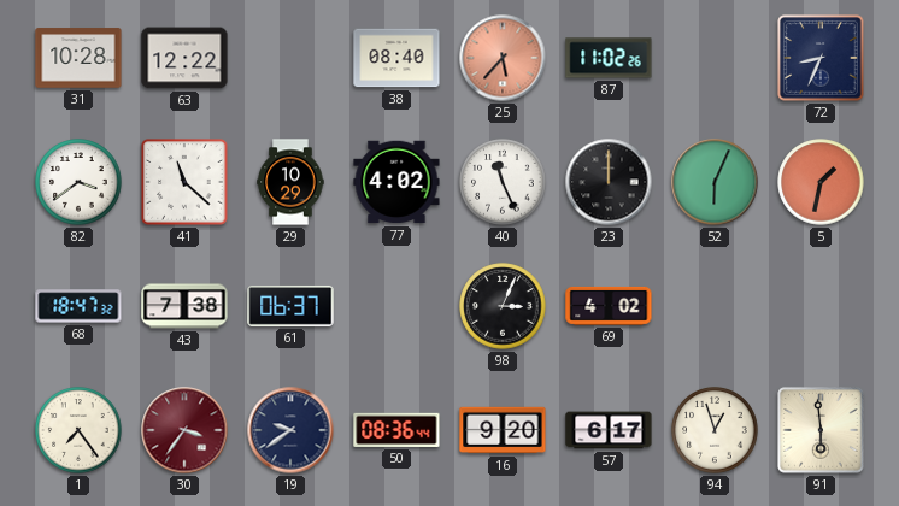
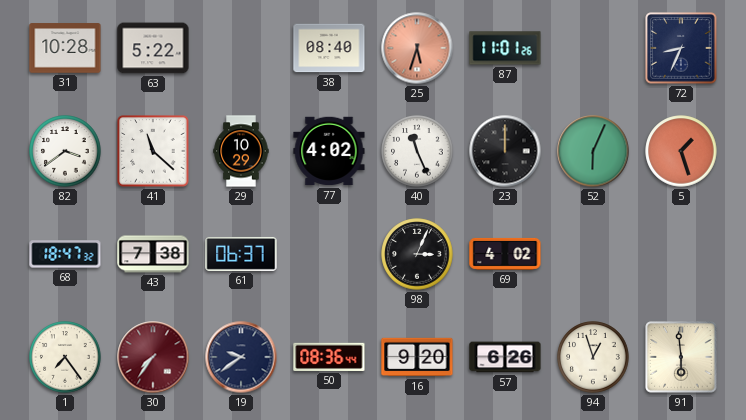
63: 12:22 -> 5:22
25: 5:37 -> 5:33
87: 11:02 -> 11:01
5: 1:32 -> 1:27
30: 3:36 -> 7:36
57: 6:17 -> 6:26
